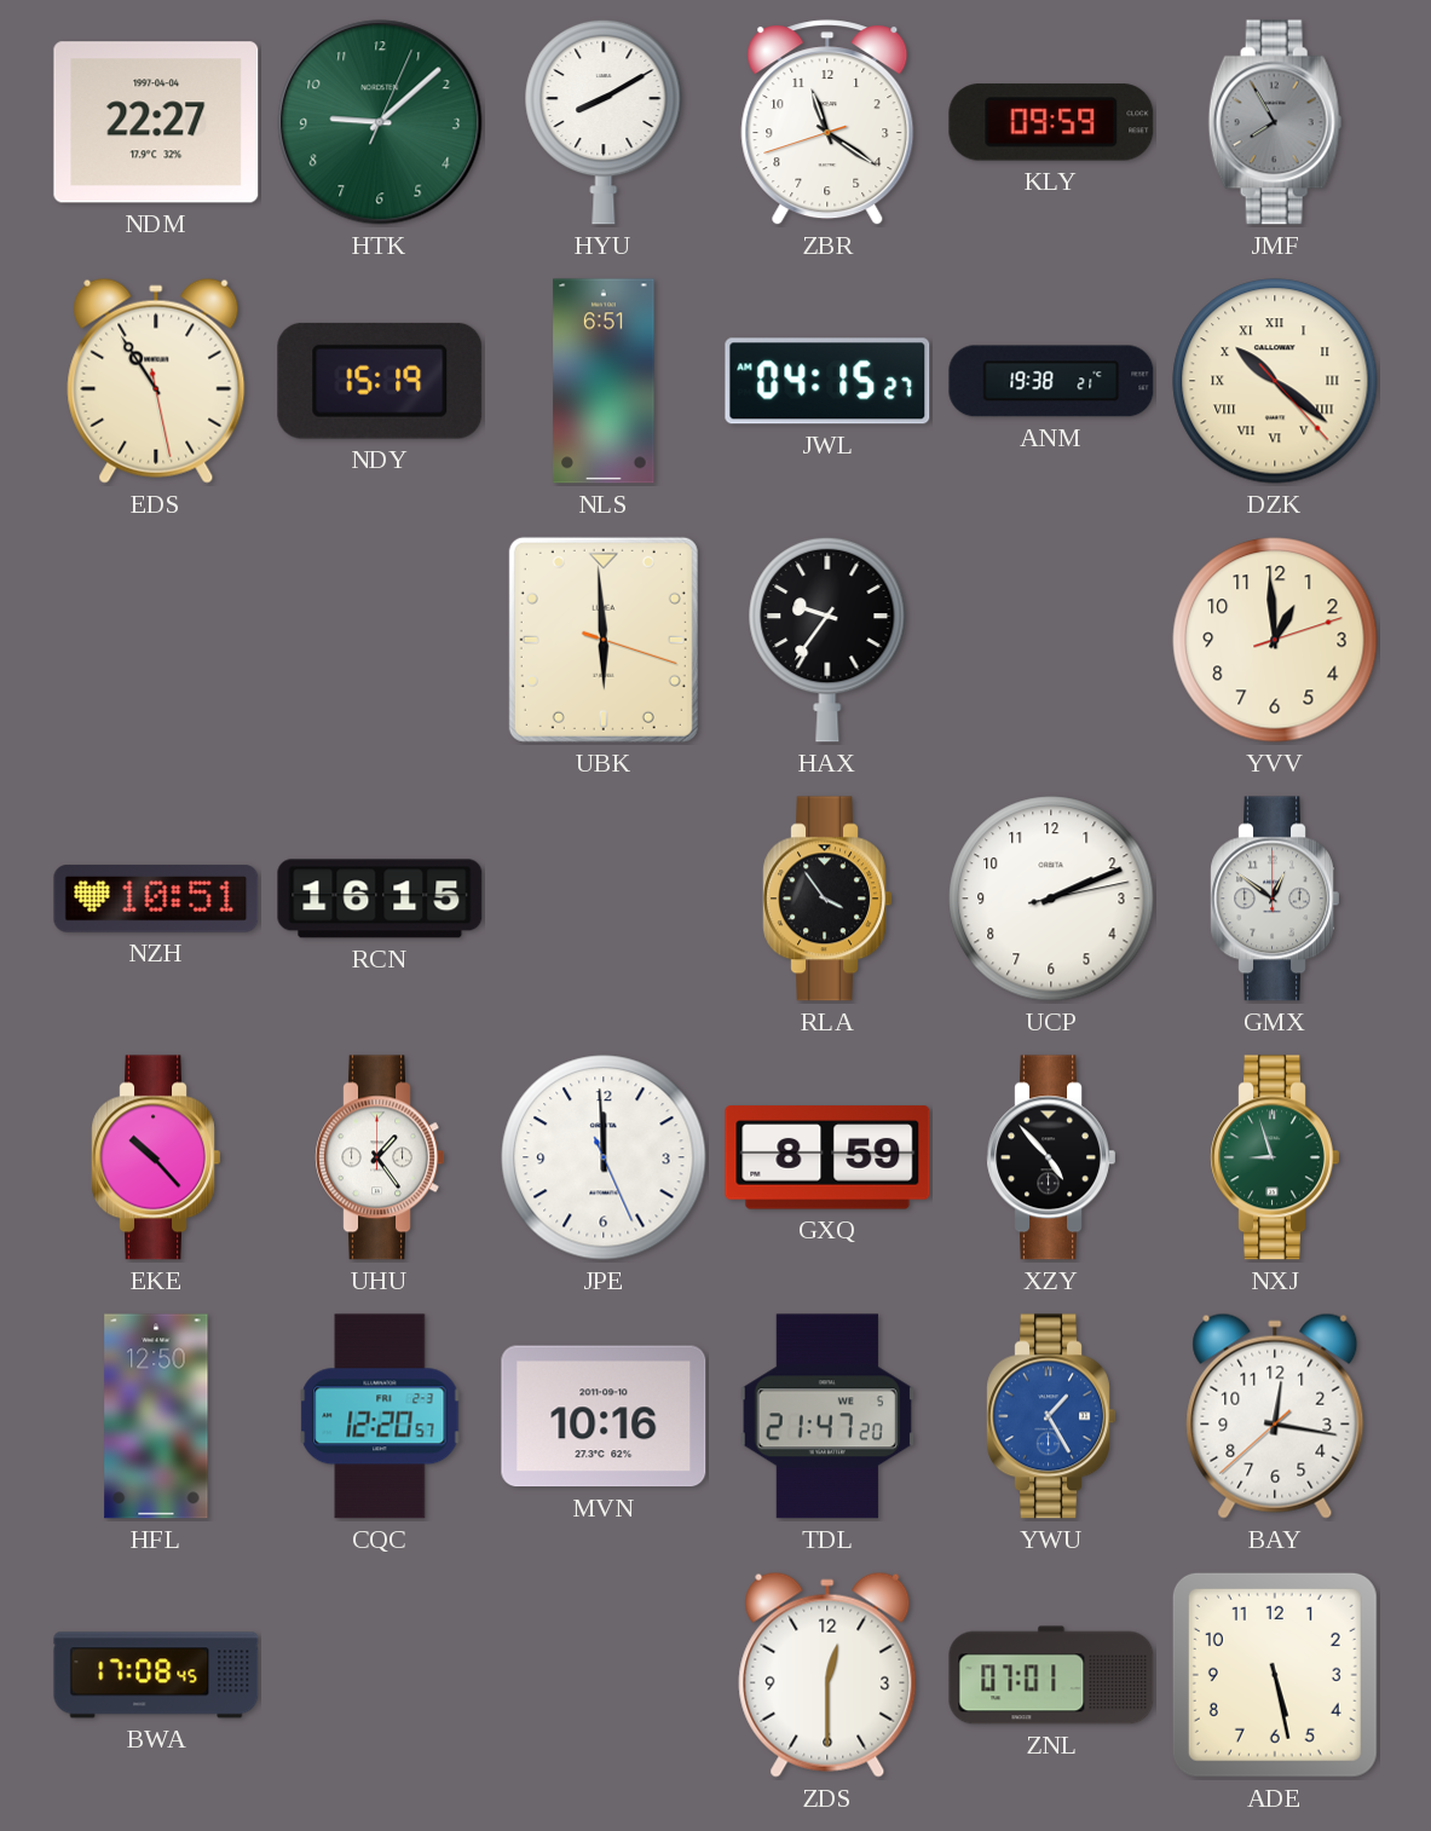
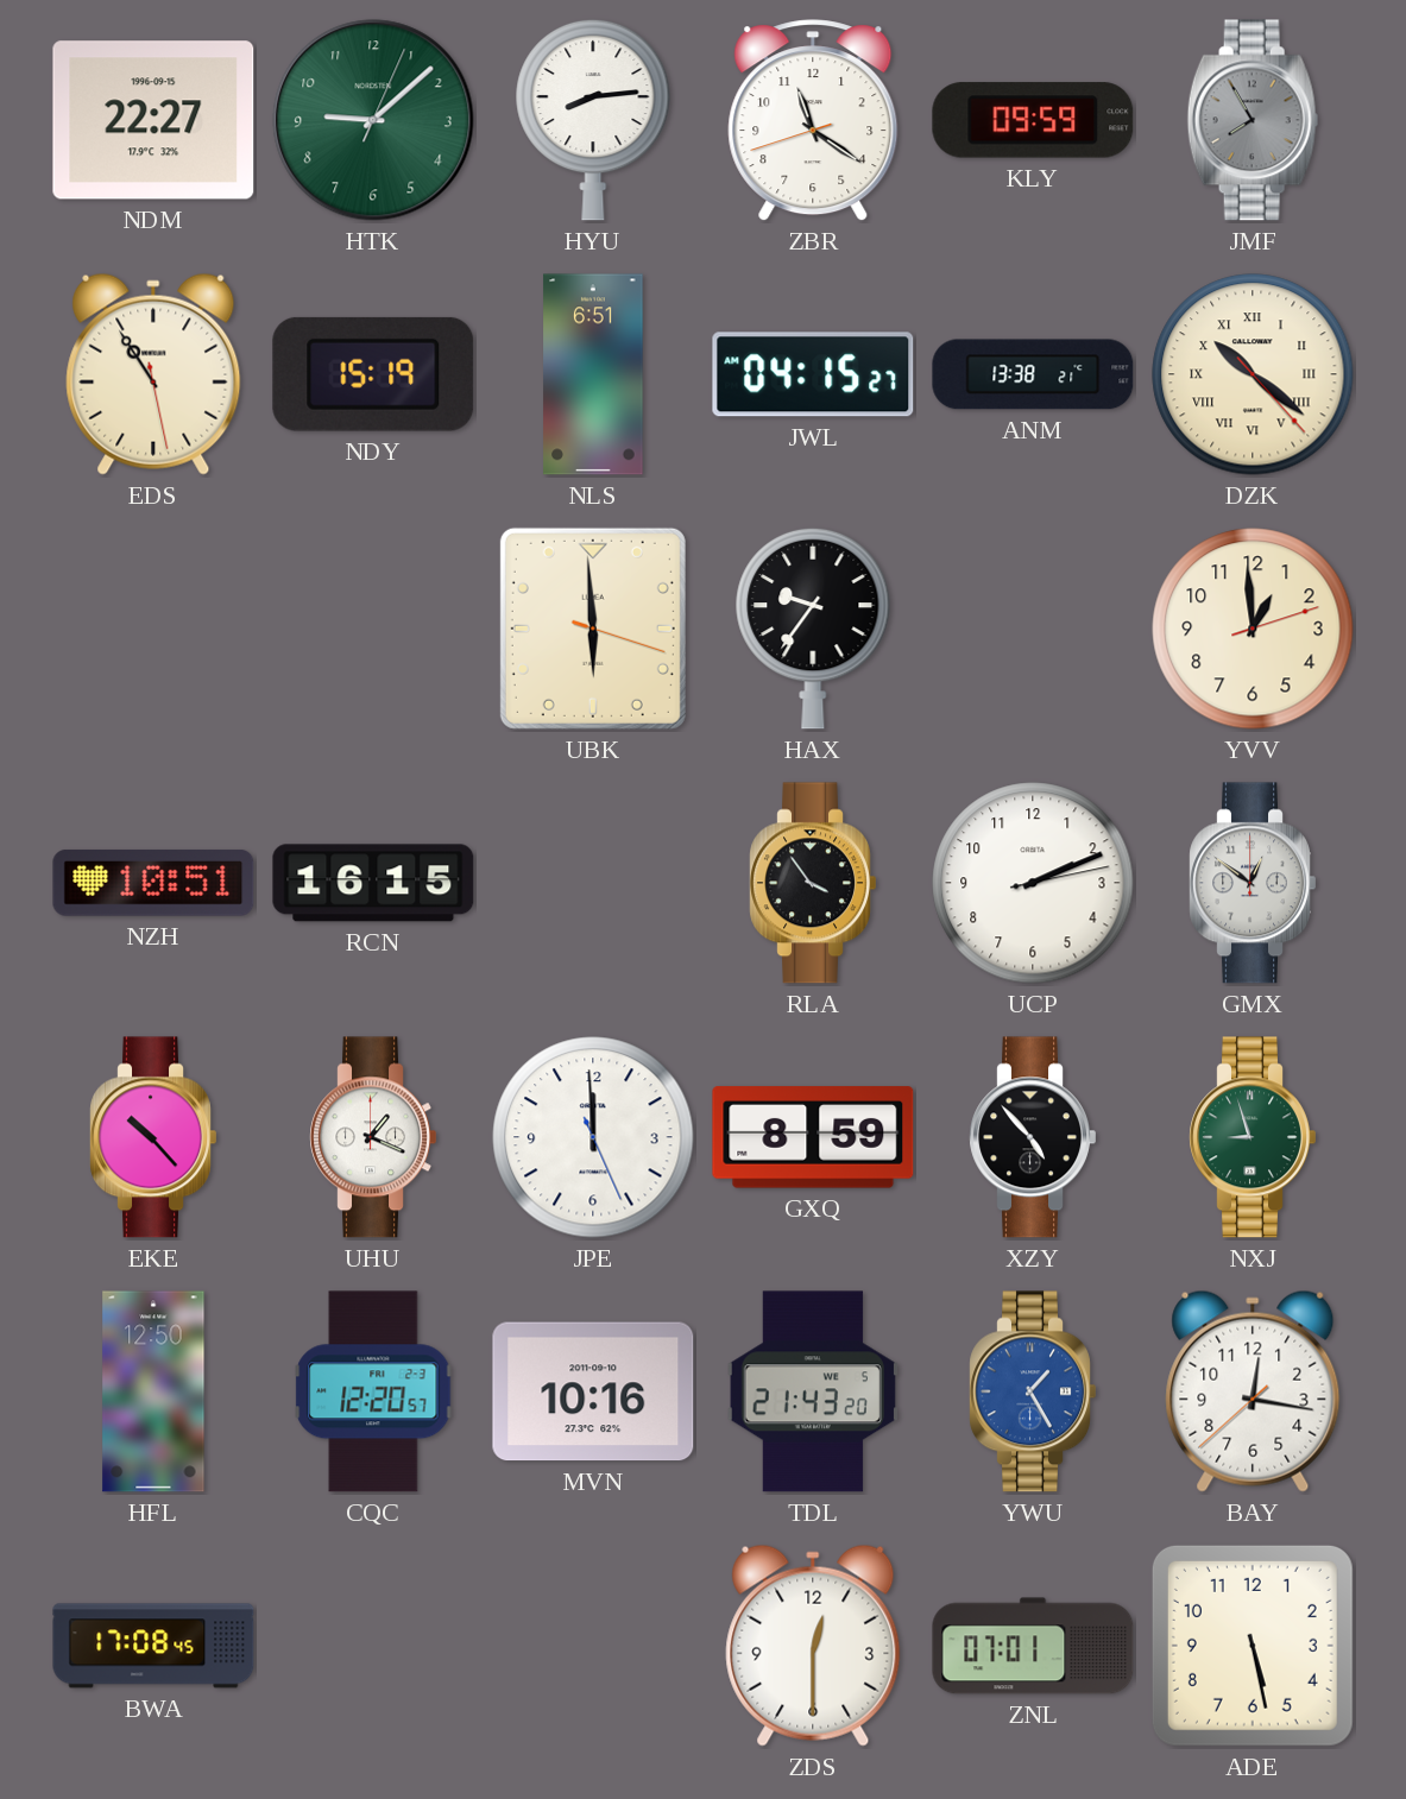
NDM date: 1997-04-04 -> 1996-09-15
HYU: 8:10 -> 8:14
ANM: 19:38 -> 13:38
UHU: 1:24 -> 1:19
TDL: 21:47 -> 21:43
